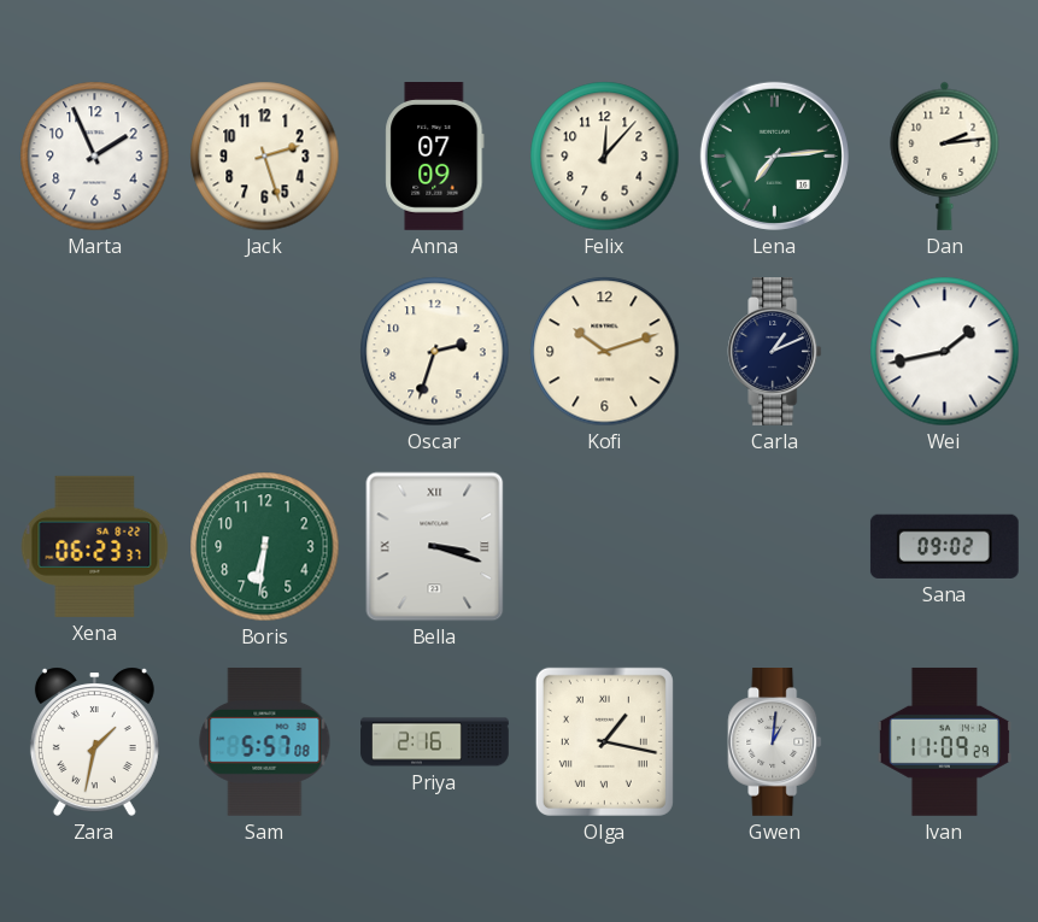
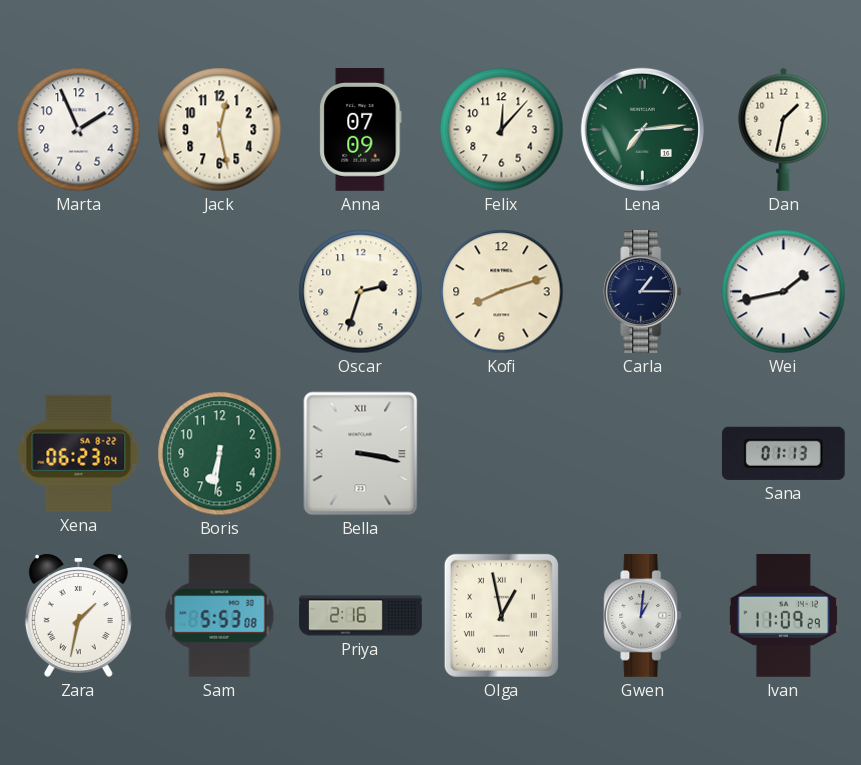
Jack: 2:27 -> 12:28
Dan: 2:14 -> 1:32
Kofi: 10:12 -> 8:12
Carla: 1:11 -> 1:15
Xena: 06:23:37 -> 06:23:04
Bella: 3:18 -> 3:17
Sana: 09:02 -> 01:13
Sam: 5:57 -> 5:53
Olga: 1:17 -> 12:58
